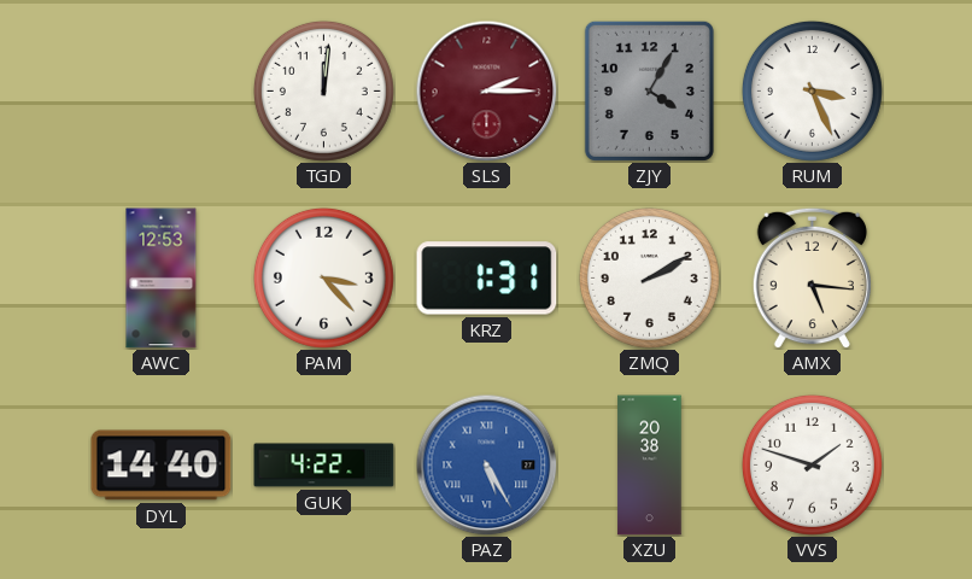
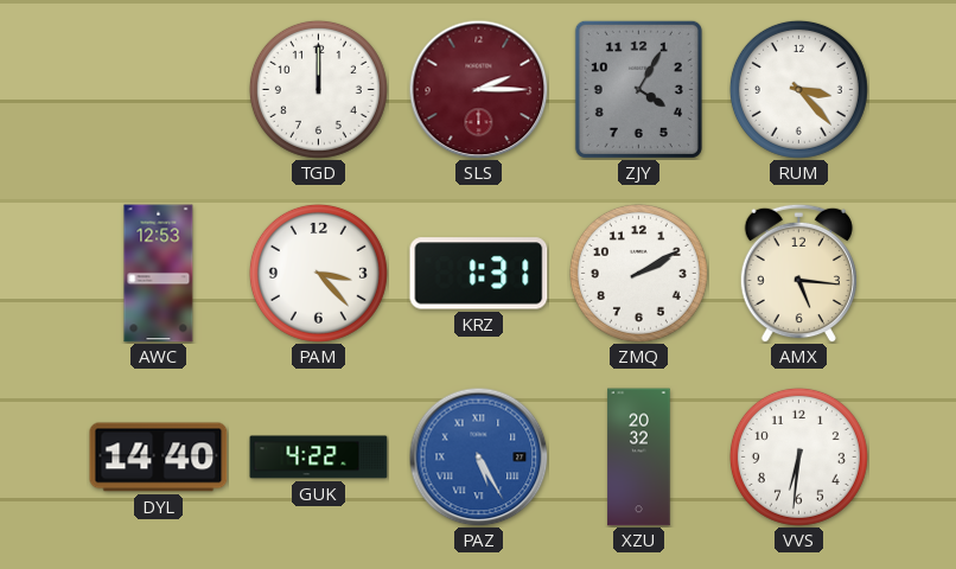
TGD: 12:01 -> 12:00
RUM: 3:26 -> 3:23
XZU: 20:38 -> 20:32
VVS: 1:48 -> 6:31
